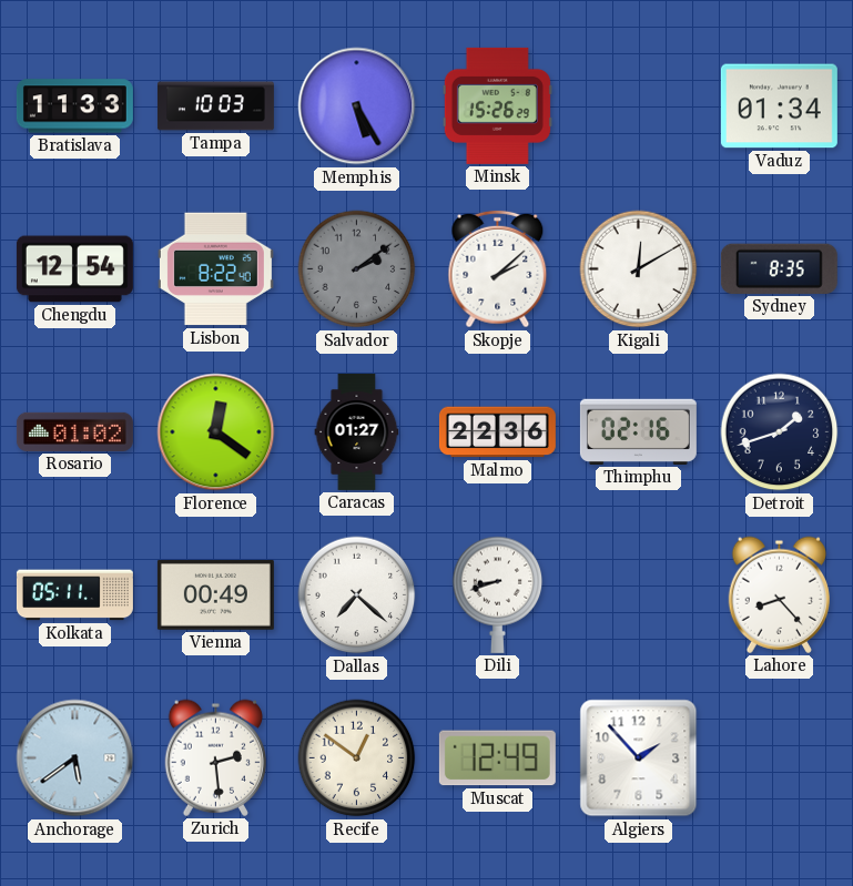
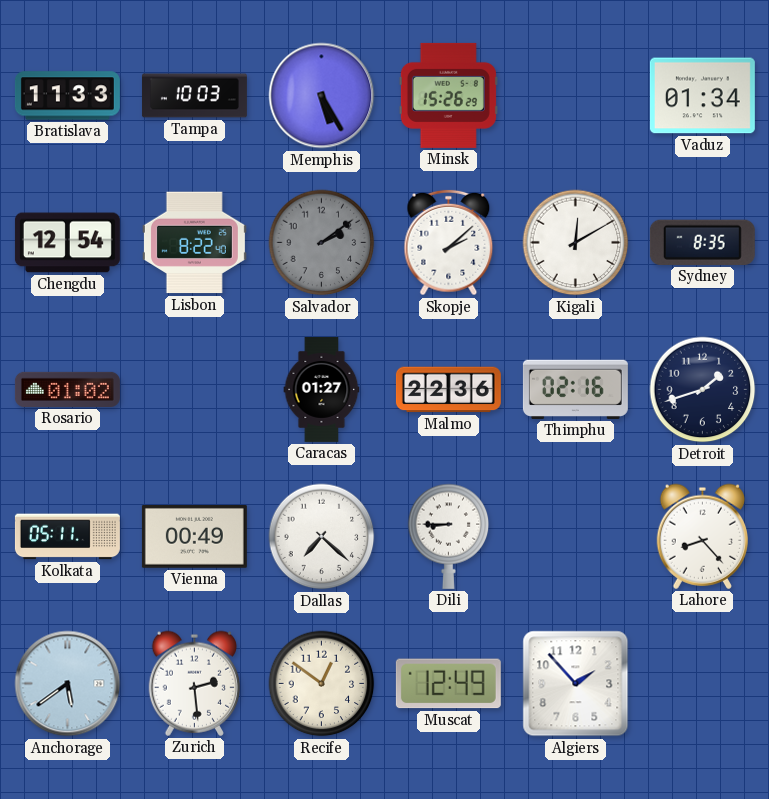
Florence: 12:21 -> none
Dili: 8:42 -> 8:45
